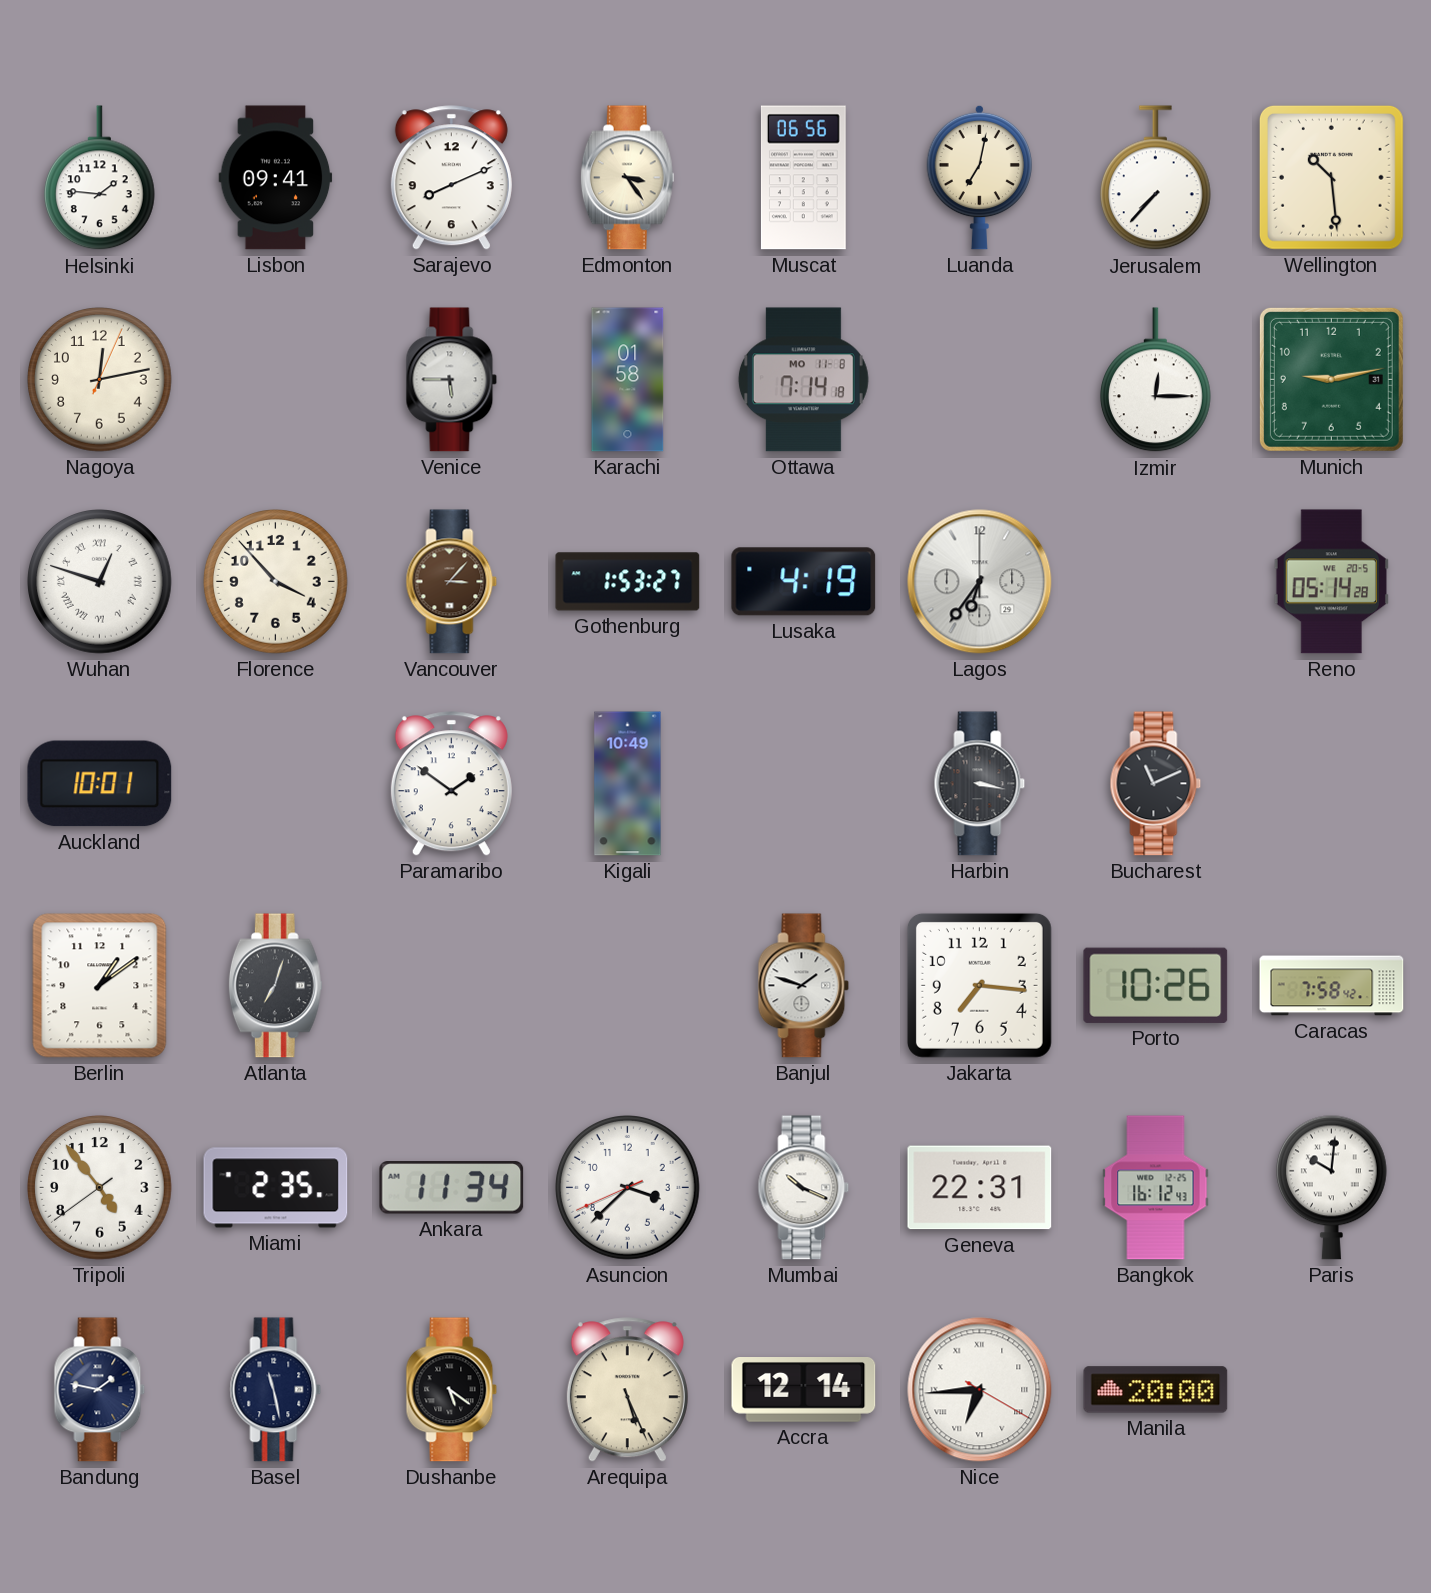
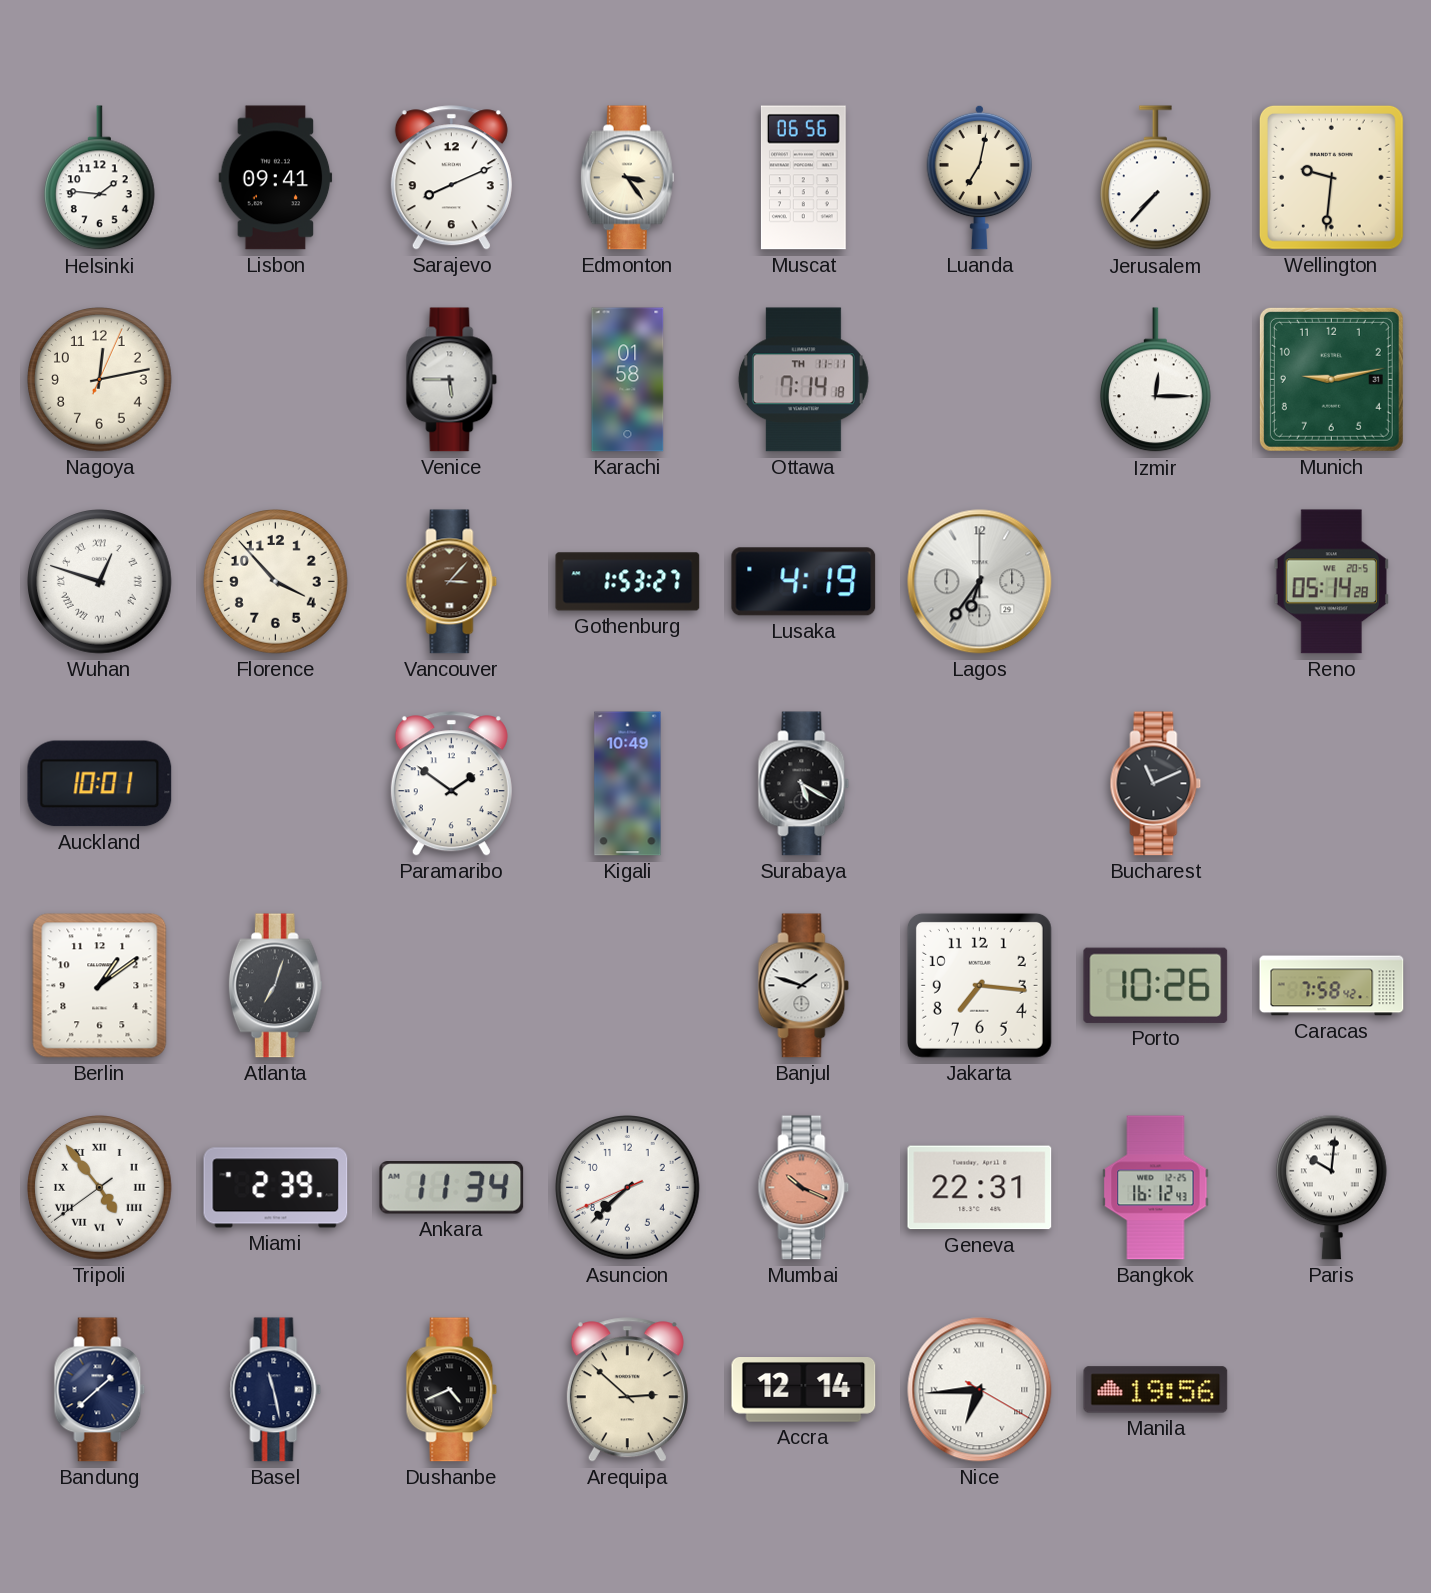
Wellington: 10:29 -> 9:31
Ottawa date: MO 11-8 -> TH 11-11
Surabaya: none -> 5:20
Harbin: 3:17 -> none
Tripoli numerals: Arabic -> Roman
Miami: 2:35 -> 2:39
Asuncion: 3:37 -> 7:37
Mumbai dial: white -> salmon
Bandung: 1:47 -> 1:38
Dushanbe: 5:21 -> 4:41
Arequipa: 5:26 -> 2:52
Manila: 20:00 -> 19:56
